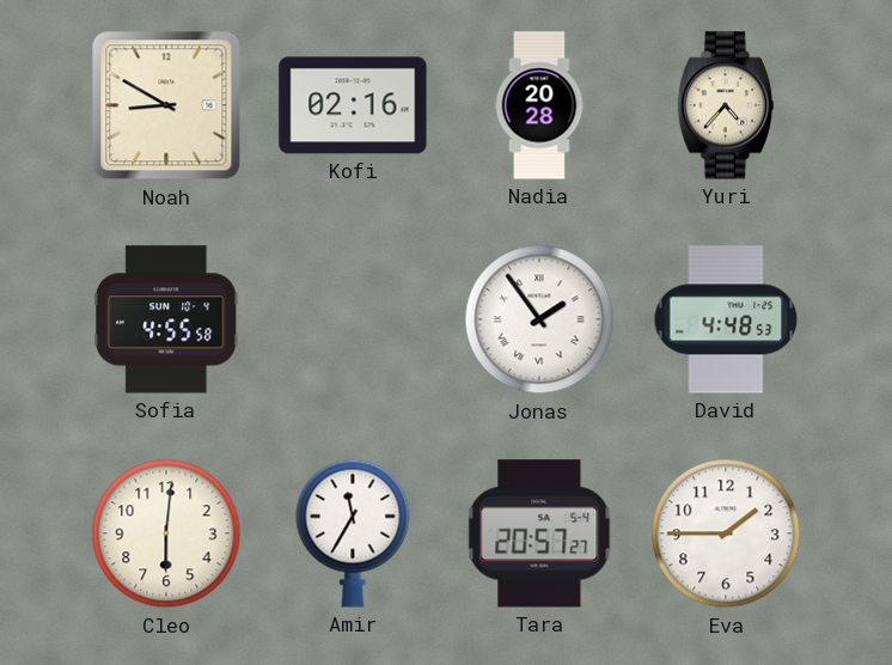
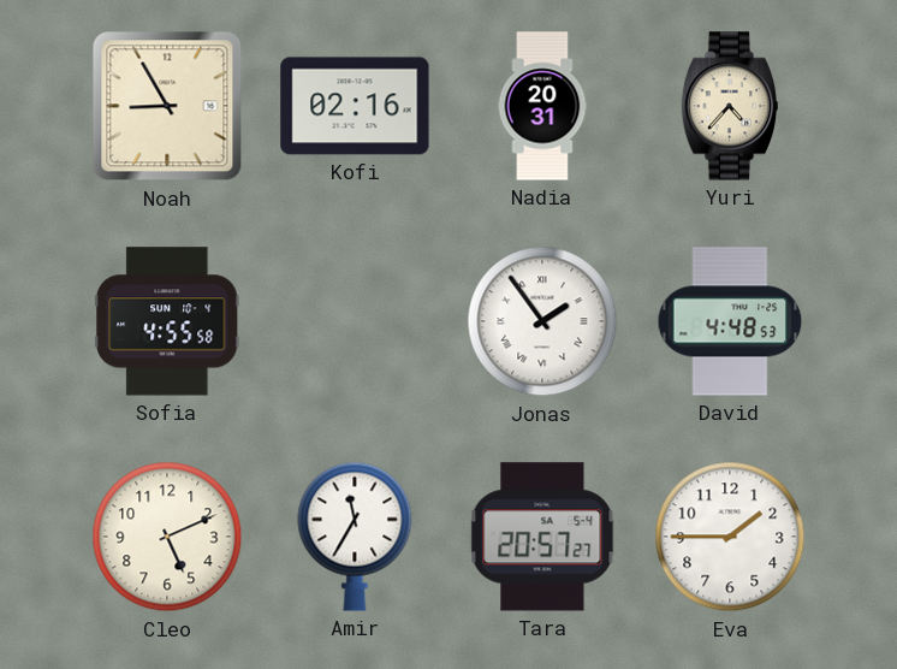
Noah: 8:50 -> 8:55
Nadia: 20:28 -> 20:31
Cleo: 6:01 -> 5:11
